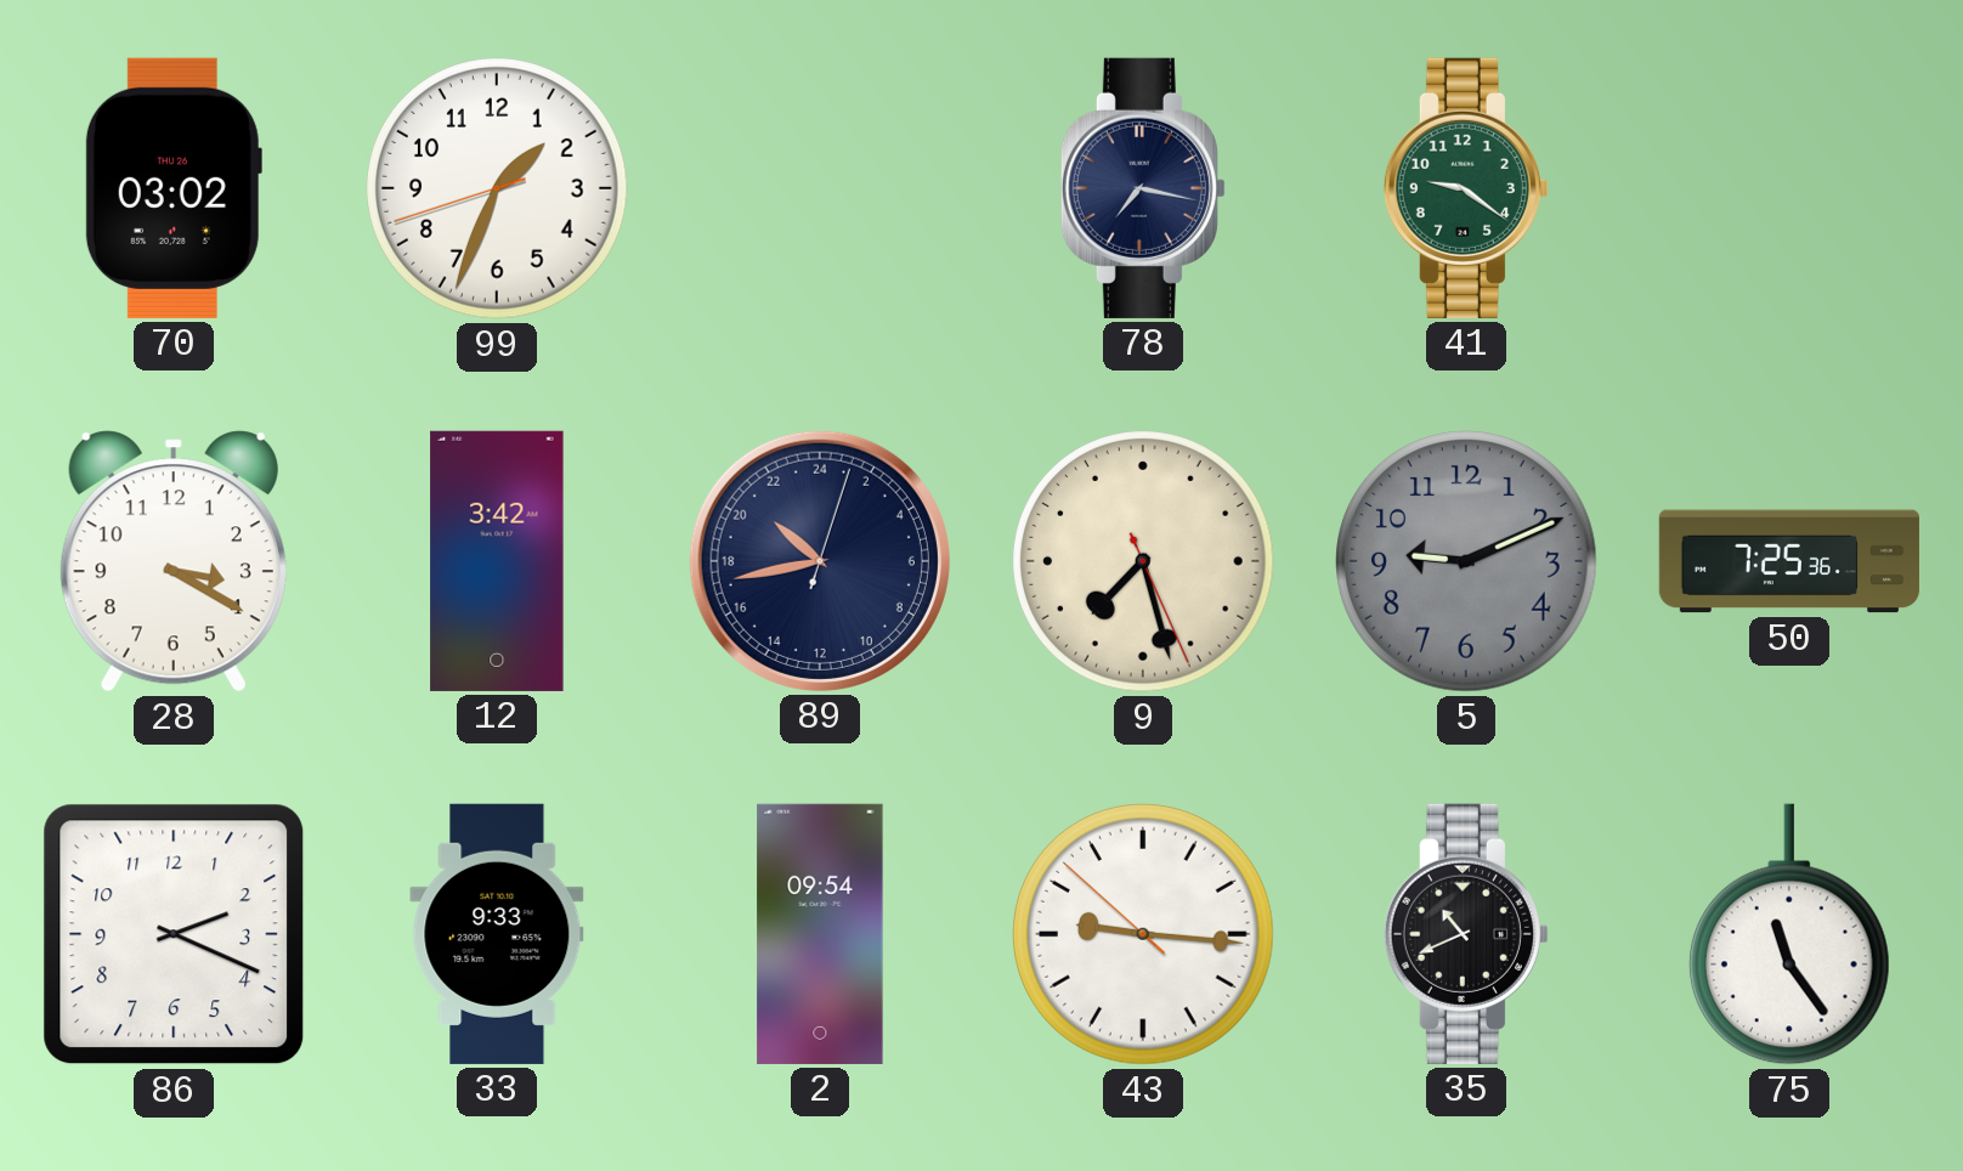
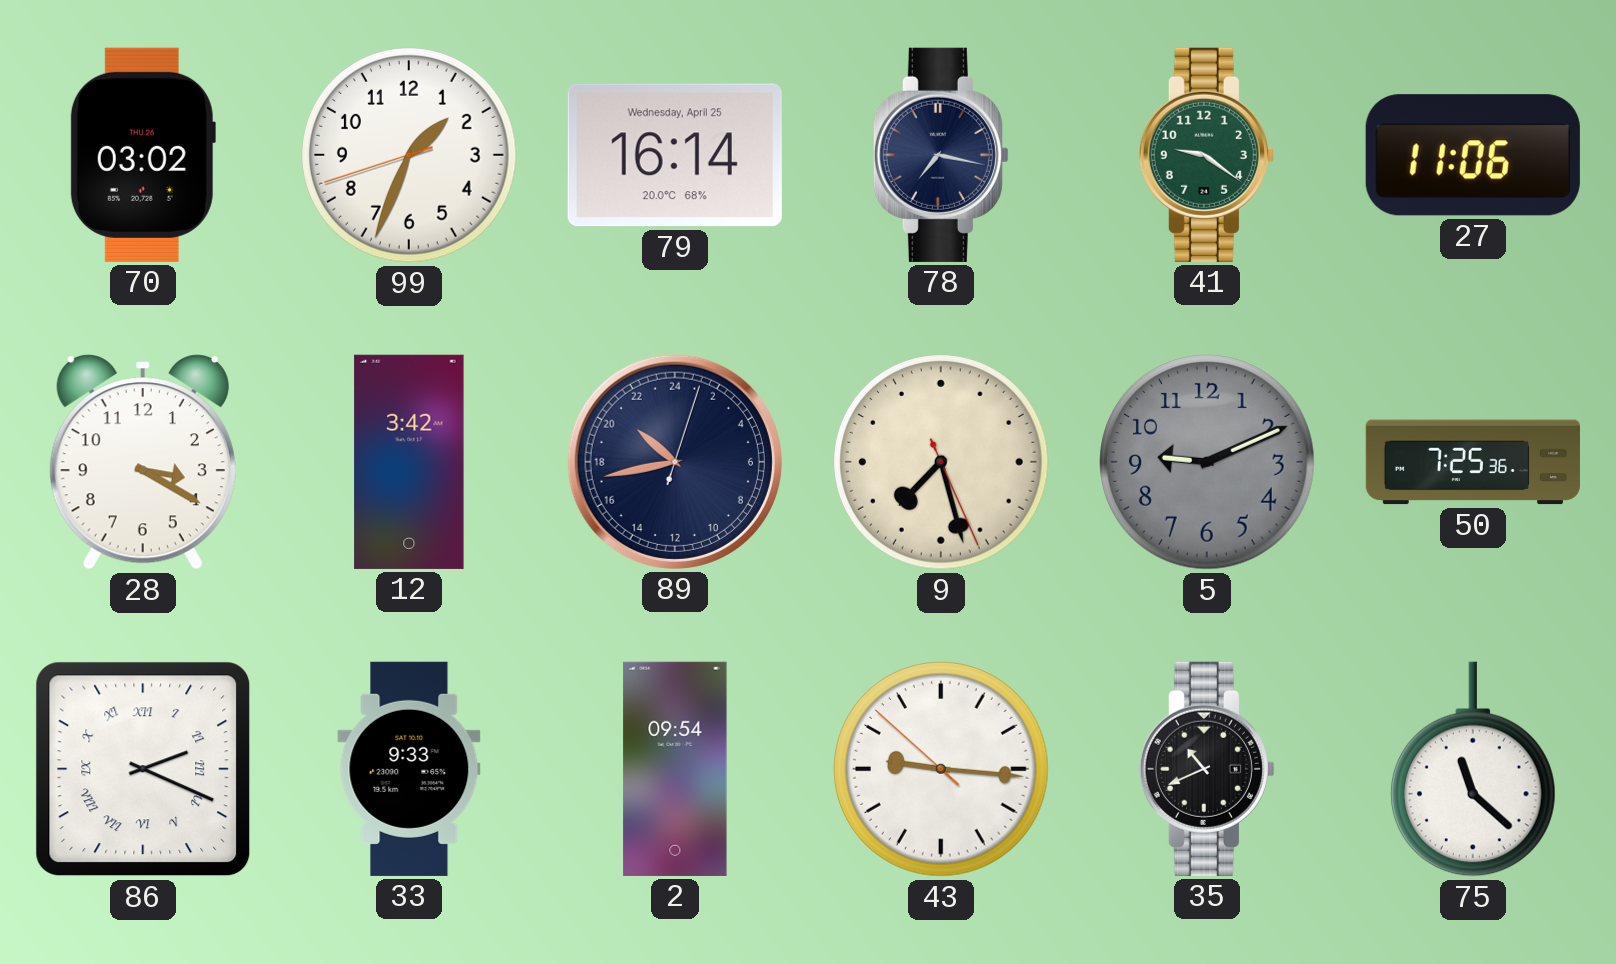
79: none -> 16:14
27: none -> 11:06
86 numerals: Arabic -> Roman
75: 11:24 -> 11:22
